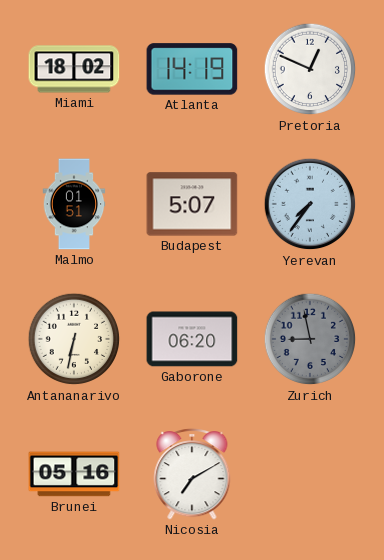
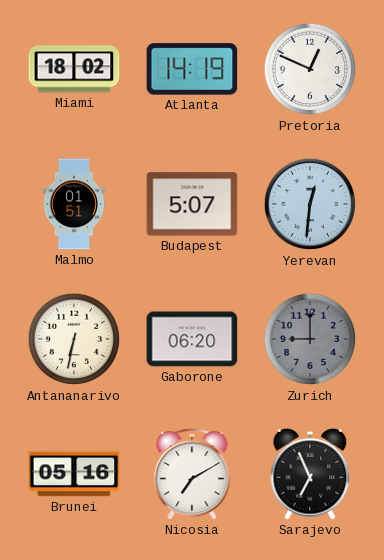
Yerevan: 7:36 -> 12:31
Zurich: 8:58 -> 9:00
Sarajevo: none -> 6:56
